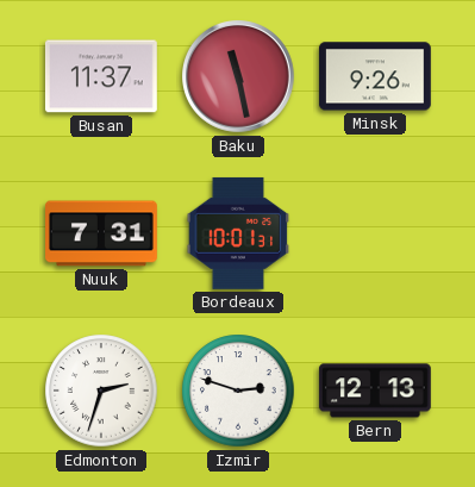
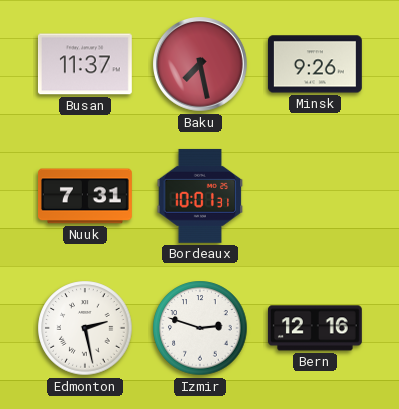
Baku: 11:28 -> 7:28
Edmonton: 2:33 -> 2:28
Bern: 12:13 -> 12:16
